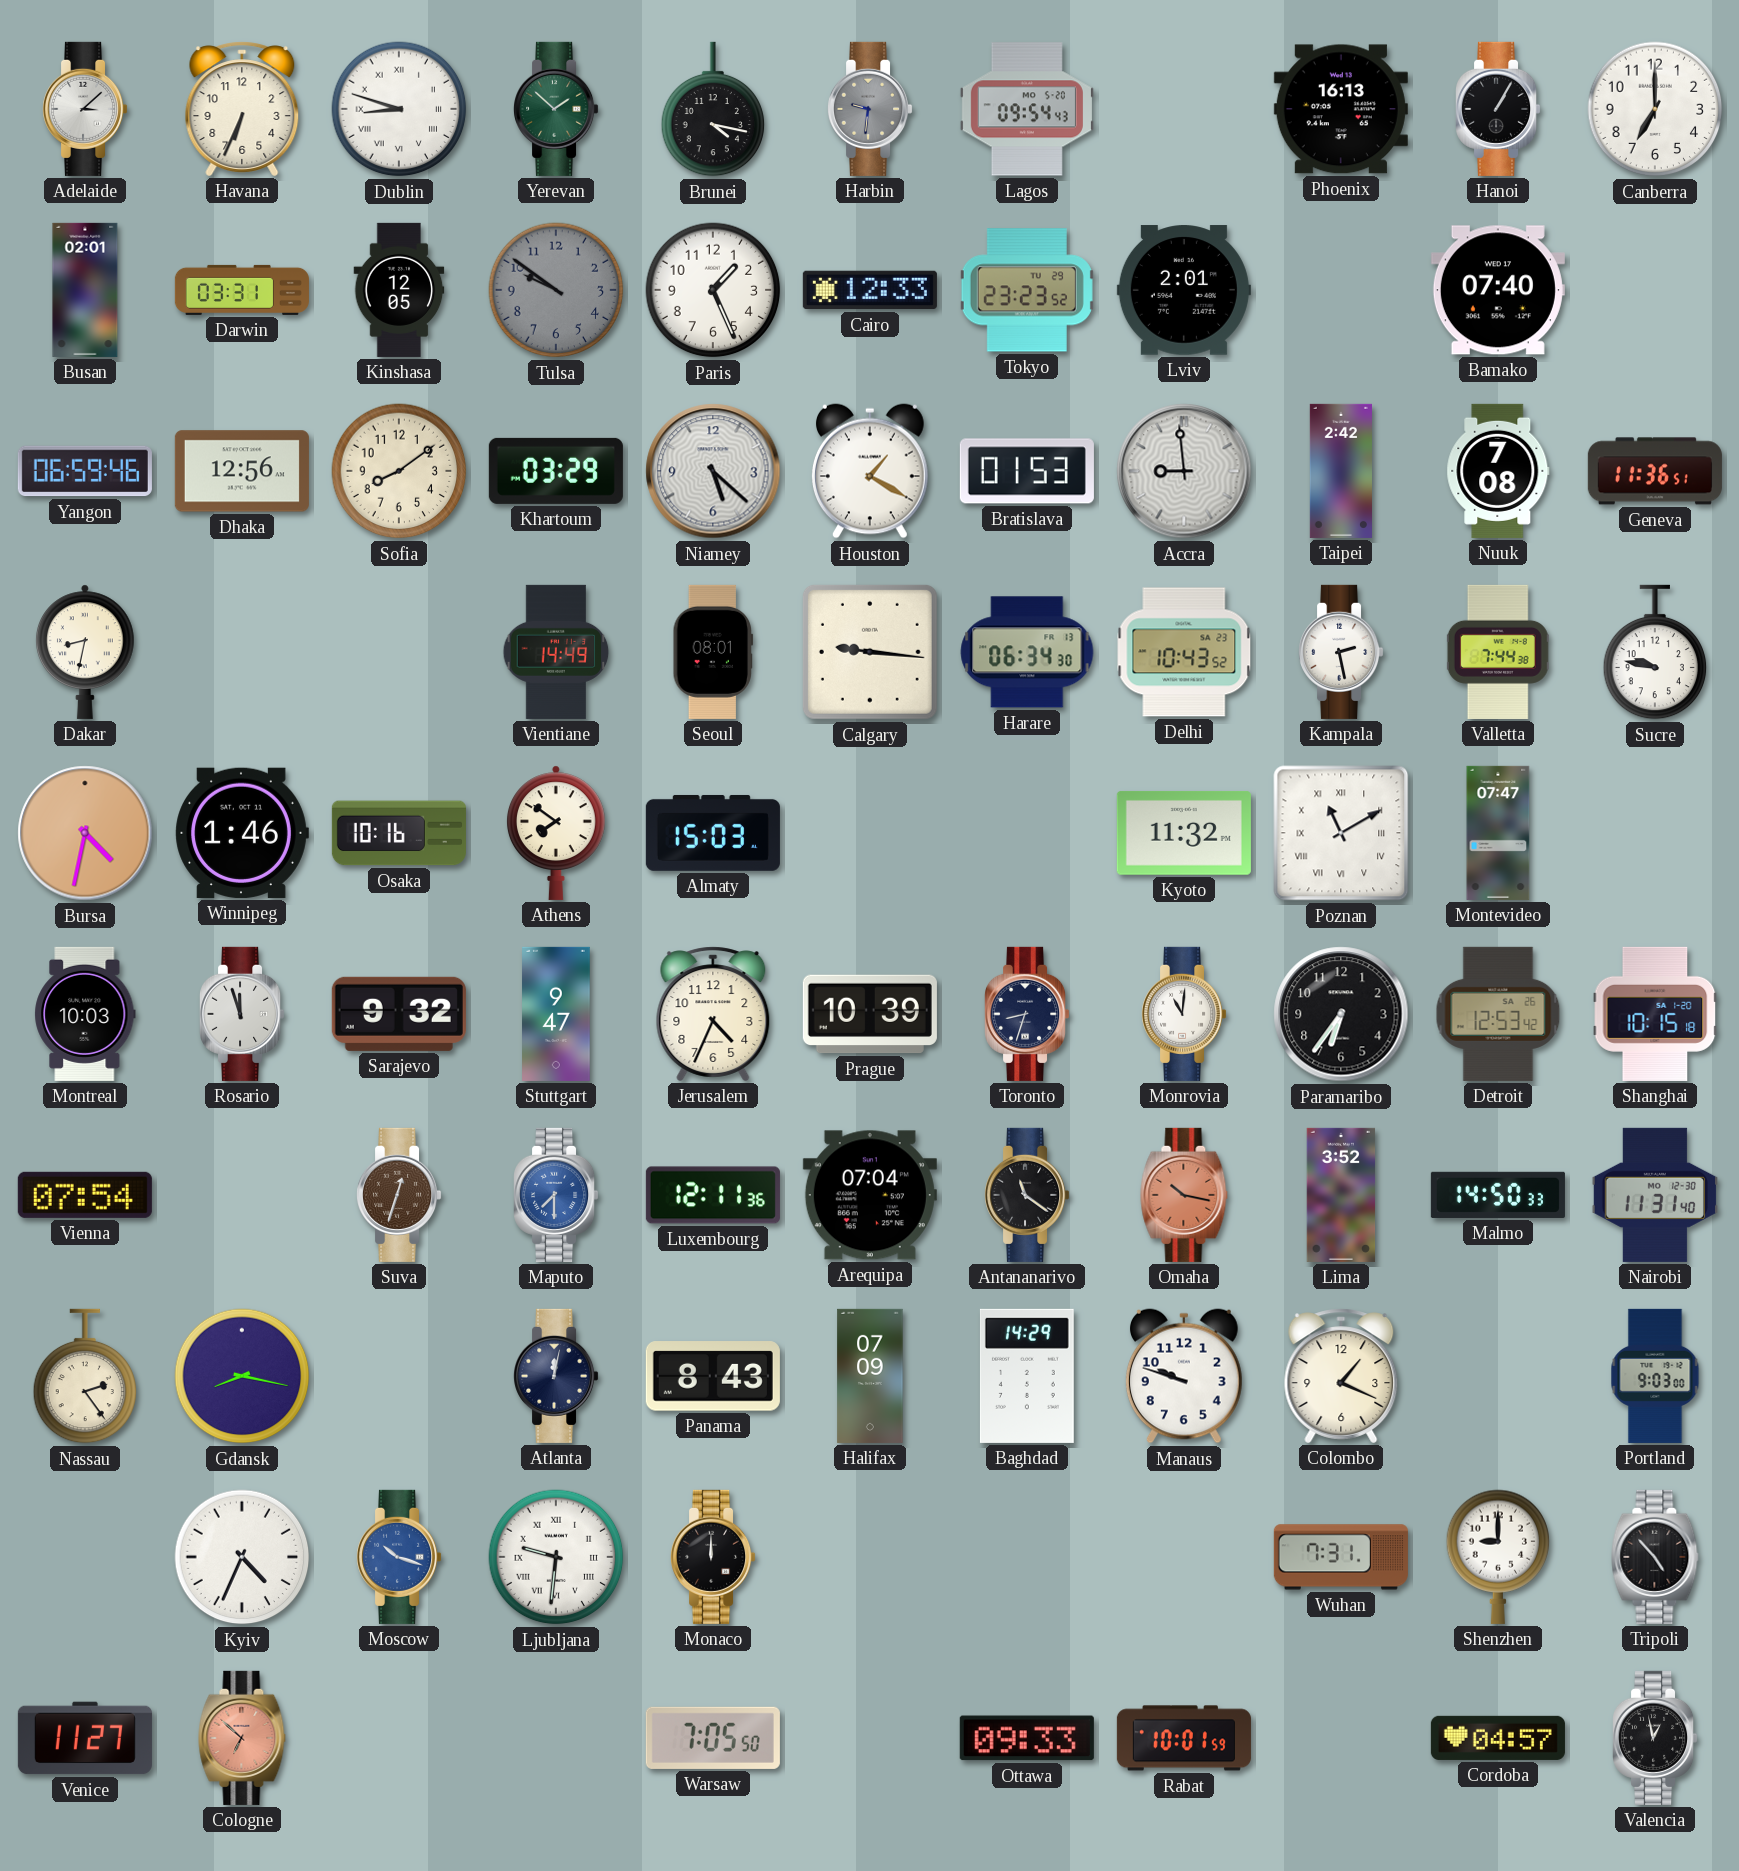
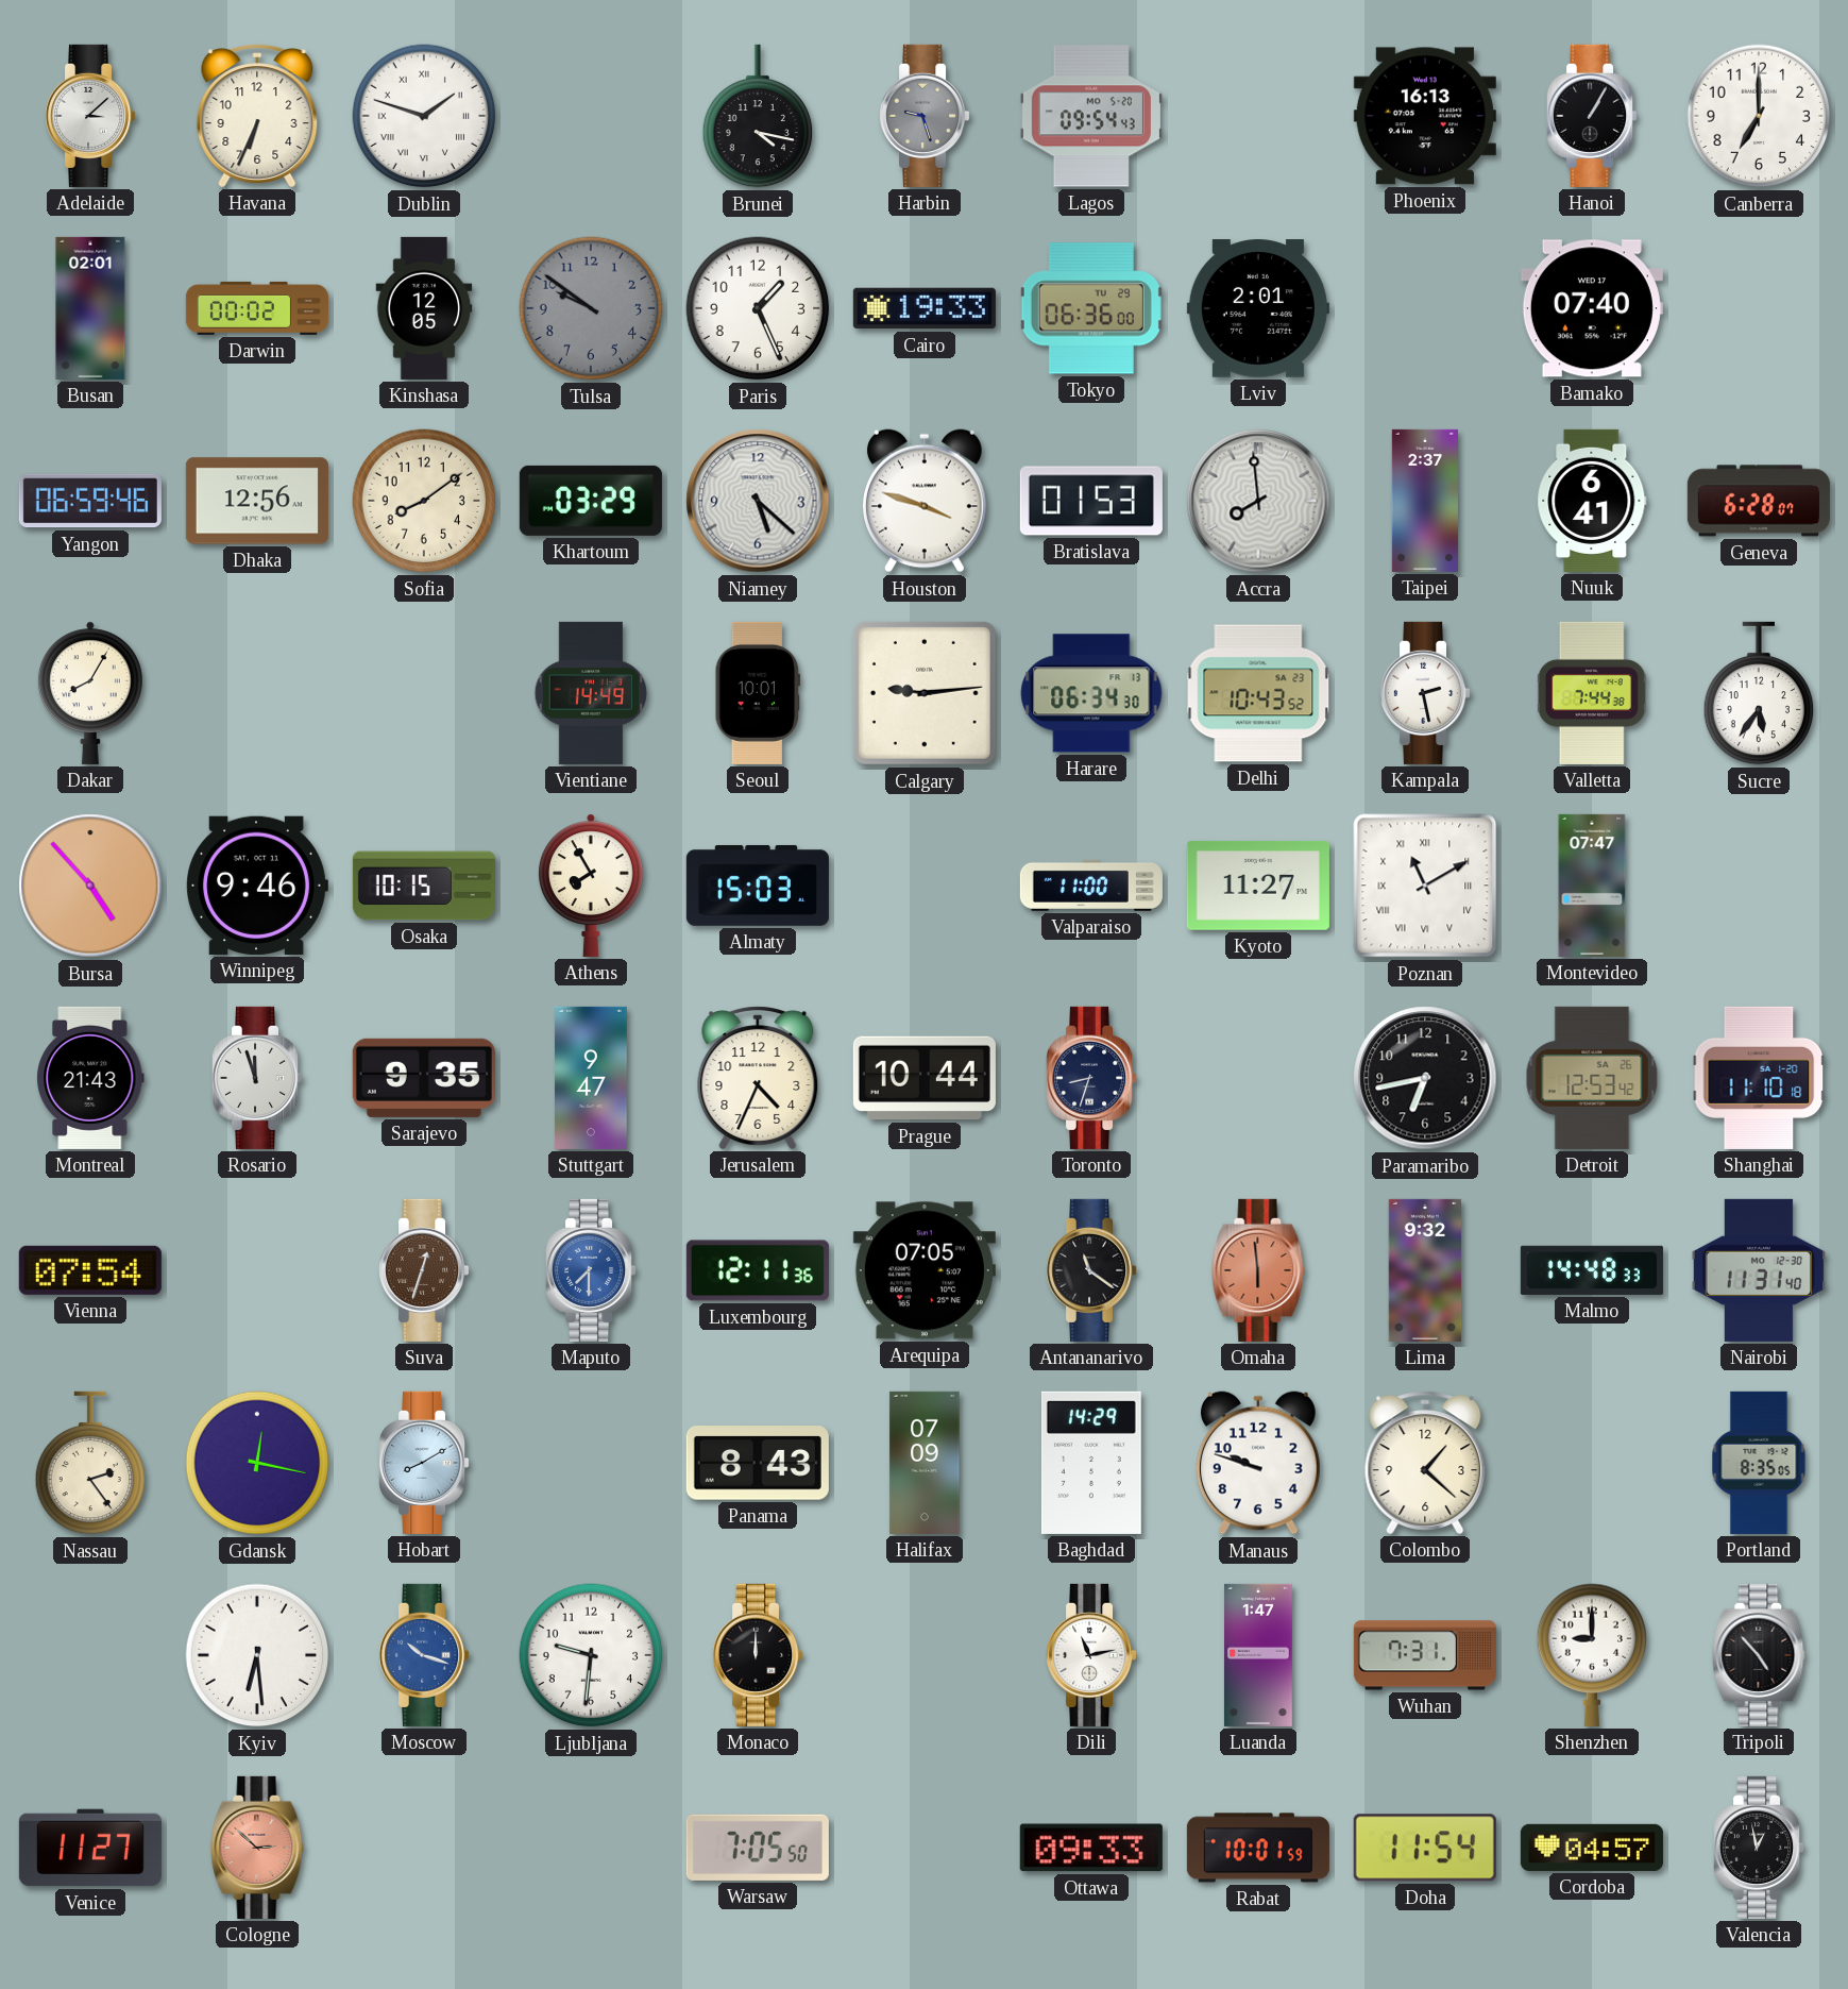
Dublin: 8:48 -> 1:48
Yerevan: 1:52 -> none
Harbin: 9:31 -> 9:27
Darwin: 03:31 -> 00:02
Cairo: 12:33 -> 19:33
Tokyo: 23:23 -> 06:36
Houston: 1:20 -> 3:48
Accra: 8:59 -> 7:59
Taipei: 2:42 -> 2:37
Nuuk: 7:08 -> 6:41
Geneva: 11:36 -> 6:28
Dakar: 8:32 -> 8:05
Seoul: 08:01 -> 10:01
Calgary: 9:16 -> 9:14
Sucre: 9:47 -> 5:36
Bursa: 4:32 -> 4:53
Winnipeg: 1:46 -> 9:46
Osaka: 10:16 -> 10:15
Athens: 7:51 -> 7:55
Valparaiso: none -> 11:00
Kyoto: 11:32 -> 11:27
Montreal: 10:03 -> 21:43
Sarajevo: 9:32 -> 9:35
Prague: 10:39 -> 10:44
Monrovia: 11:01 -> none
Paramaribo: 6:36 -> 6:43
Shanghai: 10:15 -> 11:10
Arequipa: 07:04 -> 07:05
Omaha: 10:17 -> 5:59
Lima: 3:52 -> 9:32
Malmo: 14:50 -> 14:48
Gdansk: 8:17 -> 12:17
Hobart: none -> 8:10
Atlanta: 12:02 -> none
Colombo: 1:19 -> 1:22
Portland: 9:03 -> 8:35
Kyiv: 4:34 -> 6:29
Ljubljana numerals: Roman -> Arabic
Dili: none -> 11:13
Luanda: none -> 1:47
Cologne: 6:52 -> 2:52
Doha: none -> 11:54
